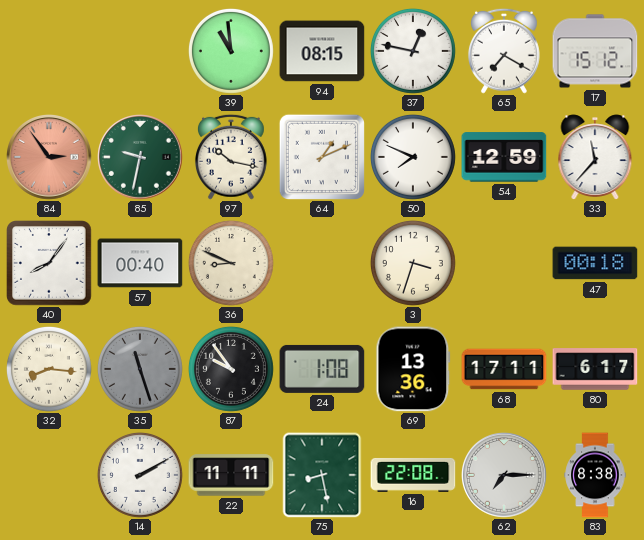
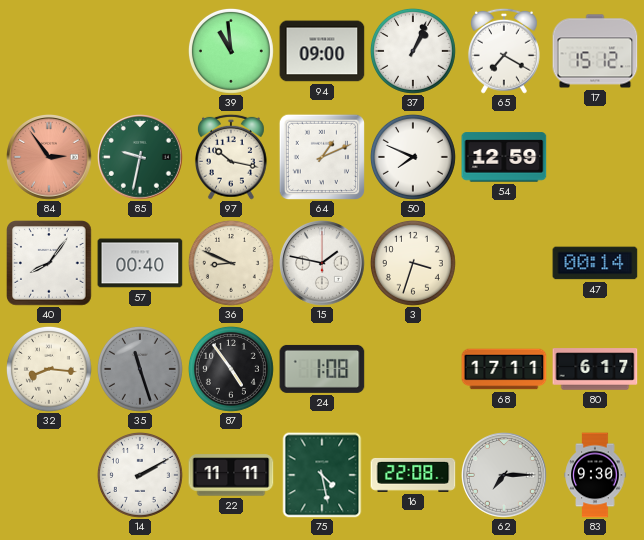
94: 08:15 -> 09:00
37: 12:47 -> 1:04
33: 11:37 -> none
15: none -> 1:47
47: 00:18 -> 00:14
87: 9:54 -> 4:54
69: 13:36 -> none
75: 8:28 -> 4:28
83: 8:38 -> 9:30
